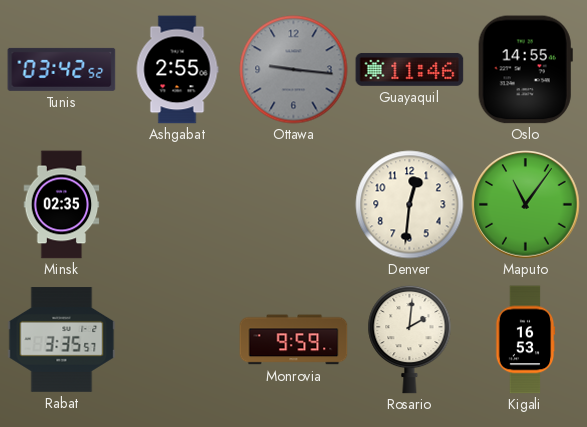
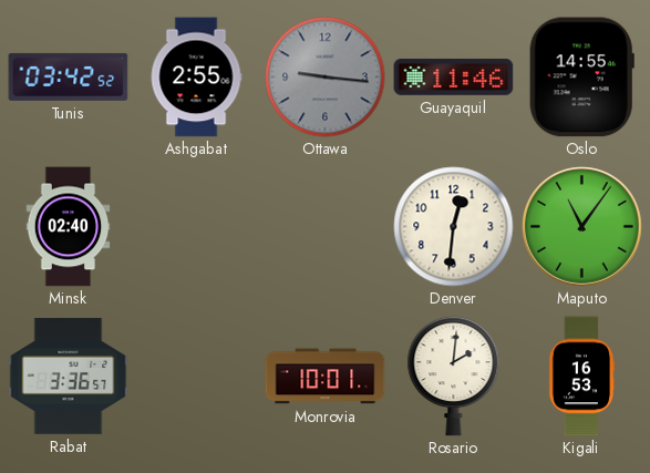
Minsk: 02:35 -> 02:40
Rabat: 3:35 -> 3:36
Monrovia: 9:59 -> 10:01
